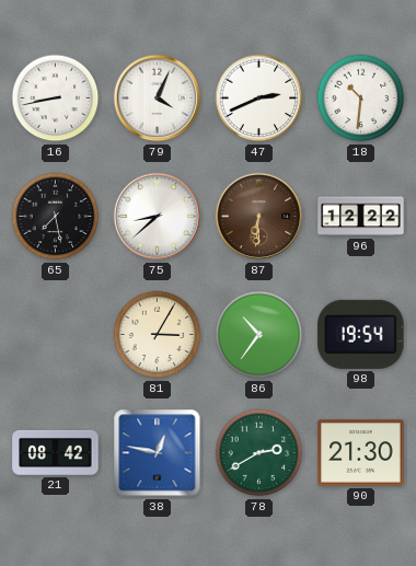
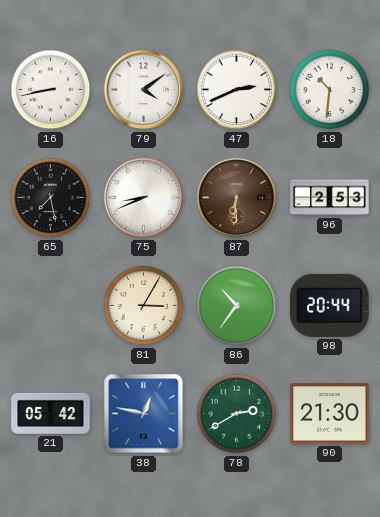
79: 4:04 -> 4:09
75: 8:38 -> 8:41
96: 12:22 -> 2:53
98: 19:54 -> 20:44
21: 08:42 -> 05:42
